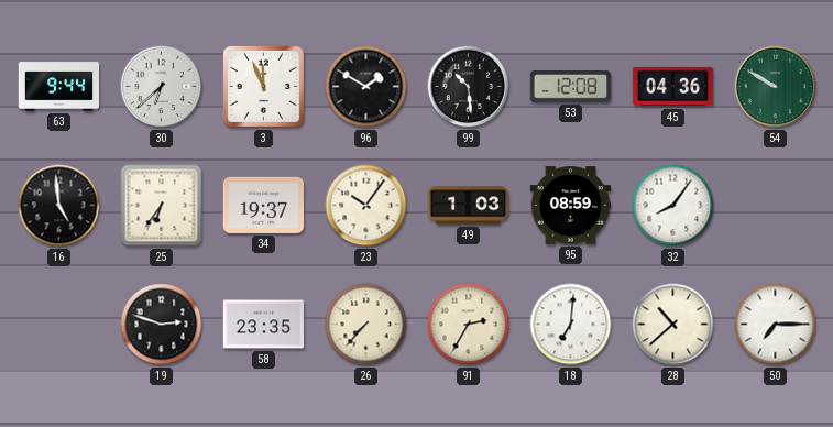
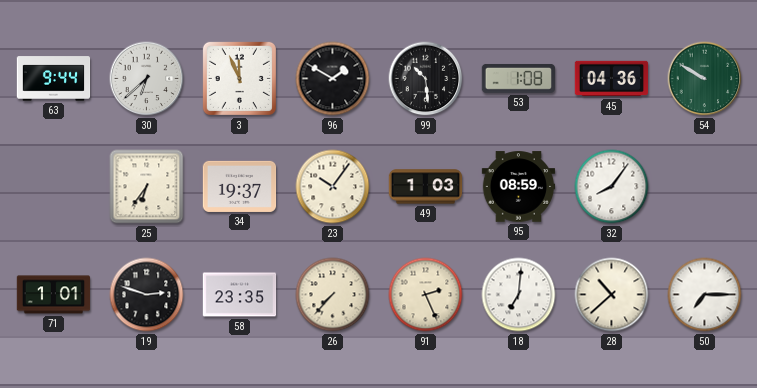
53: 12:08 -> 1:08
16: 4:59 -> none
71: none -> 1:01
91: 2:35 -> 2:26
